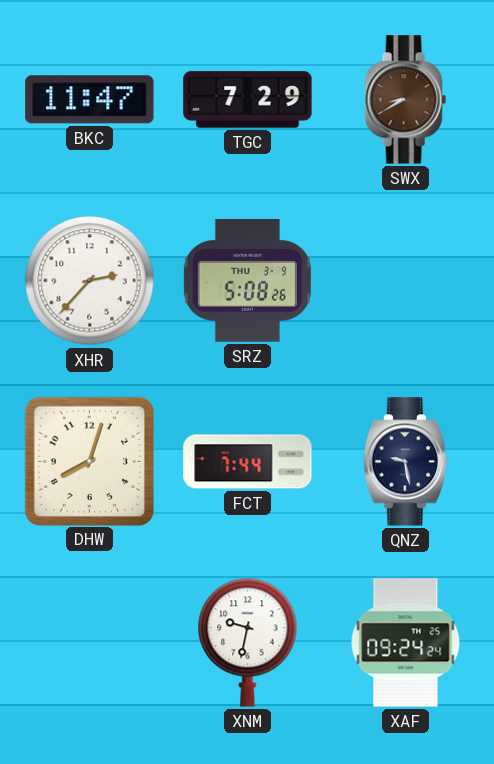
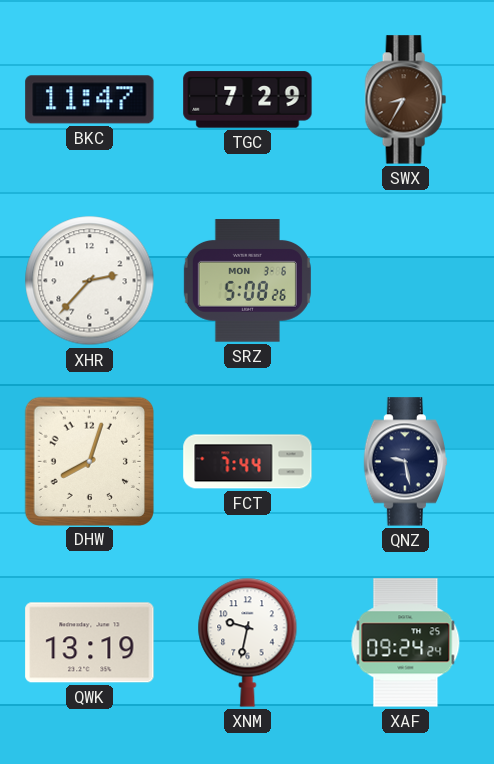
SWX: 8:40 -> 8:35
SRZ date: THU 3-9 -> MON 3-6
QWK: none -> 13:19
